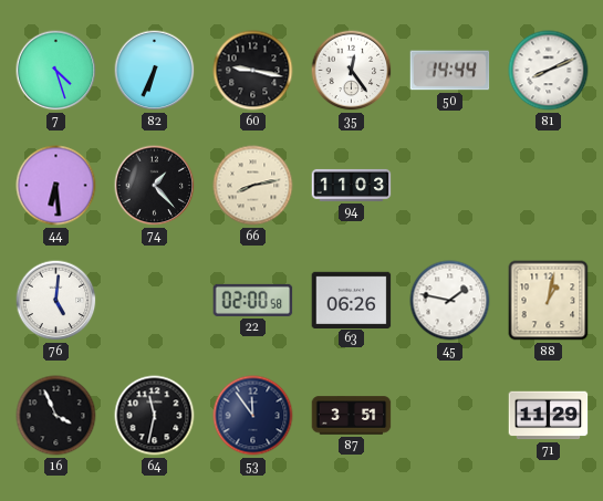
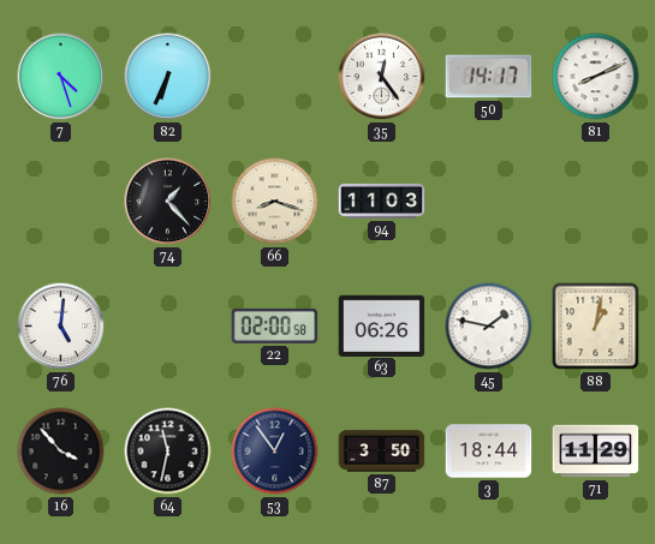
60: 9:17 -> none
50: 14:44 -> 14:17
44: 6:29 -> none
66: 8:13 -> 8:18
16: 3:56 -> 3:53
53: 11:54 -> 12:54
87: 3:51 -> 3:50
3: none -> 18:44
